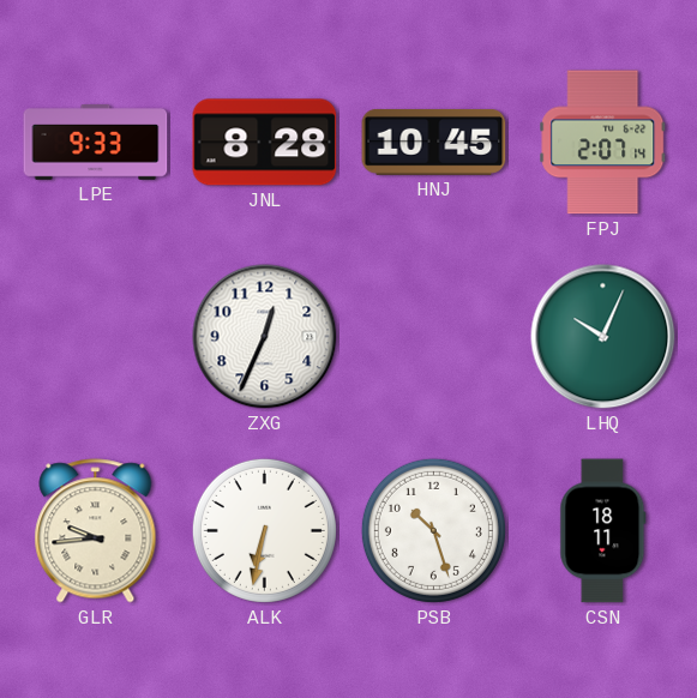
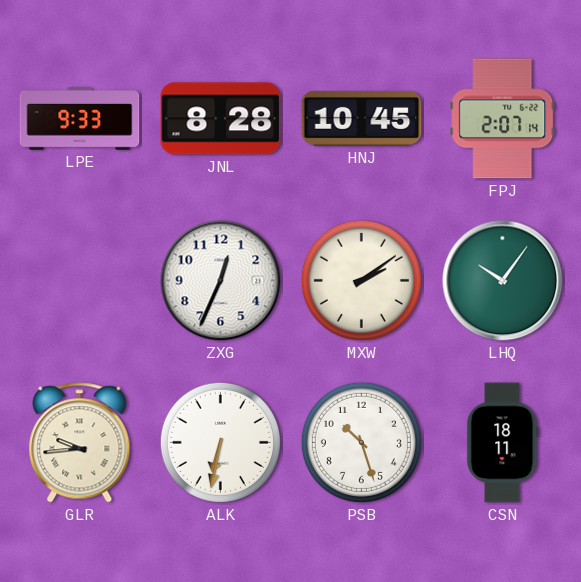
MXW: none -> 2:09
LHQ: 10:04 -> 10:06
